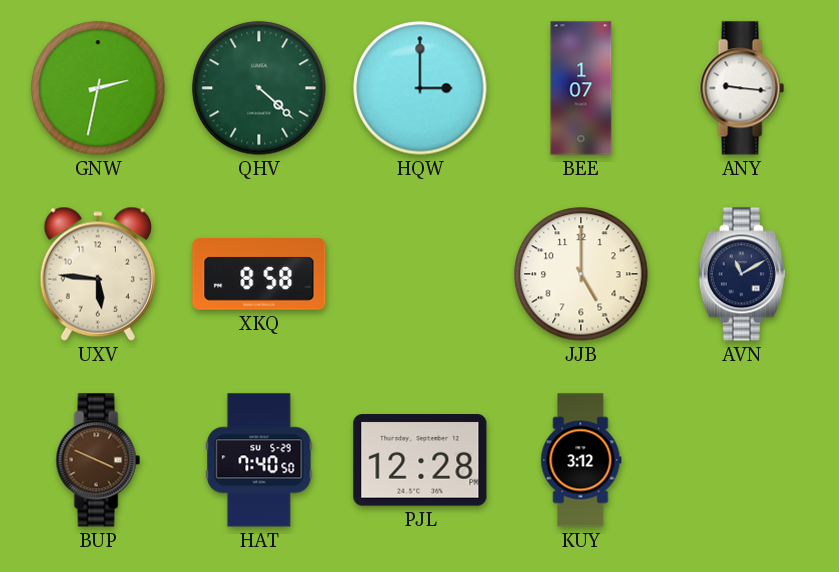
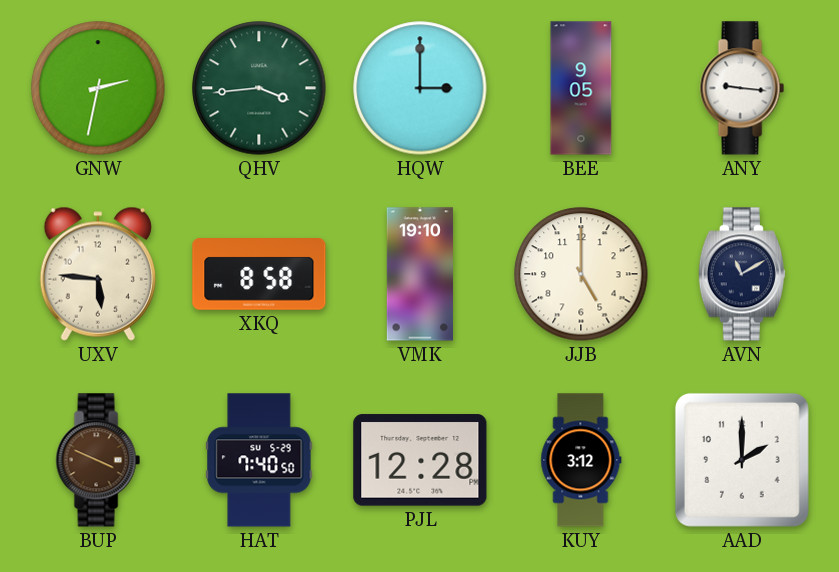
QHV: 4:22 -> 3:44
BEE: 1:07 -> 9:05
VMK: none -> 19:10
AAD: none -> 2:00
